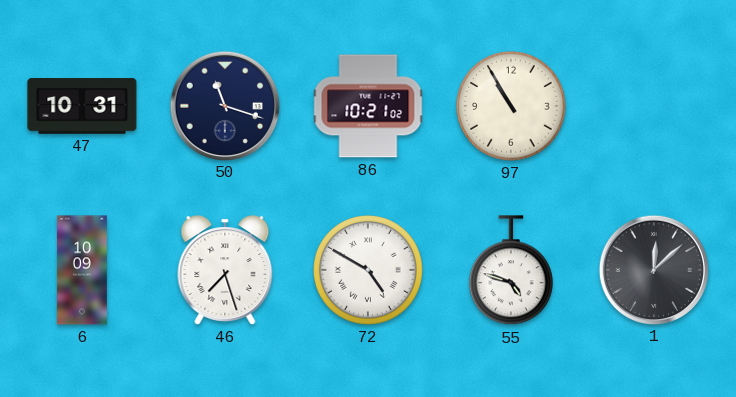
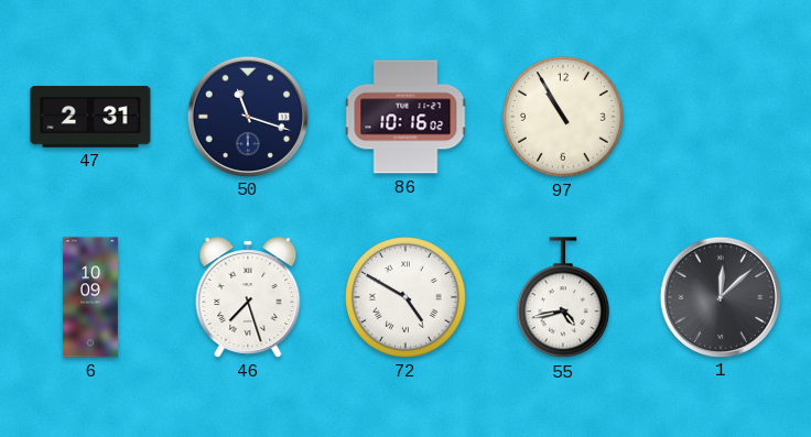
47: 10:31 -> 2:31
86: 10:21 -> 10:16
55: 4:48 -> 4:43
